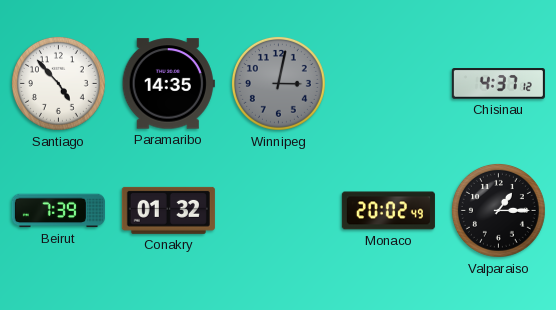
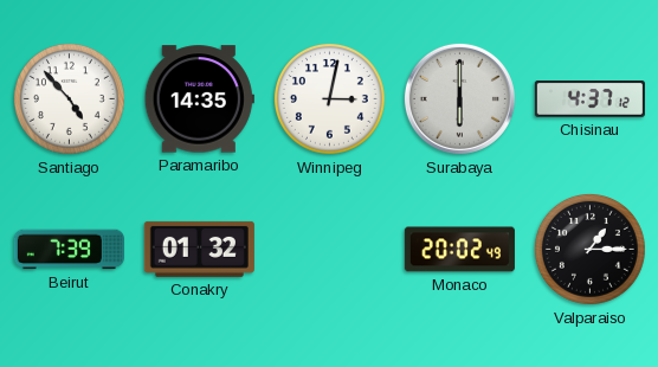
Winnipeg dial: grey -> white
Surabaya: none -> 6:00
